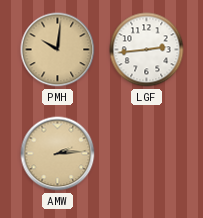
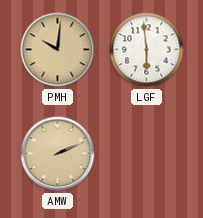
LGF: 2:44 -> 5:59
AMW: 2:14 -> 2:11
